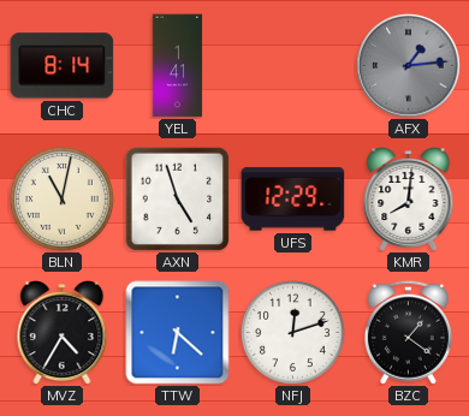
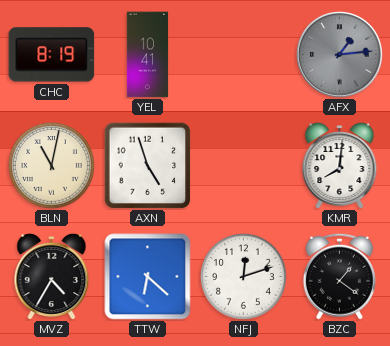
CHC: 8:14 -> 8:19
YEL: 1:41 -> 10:41
UFS: 12:29 -> none
